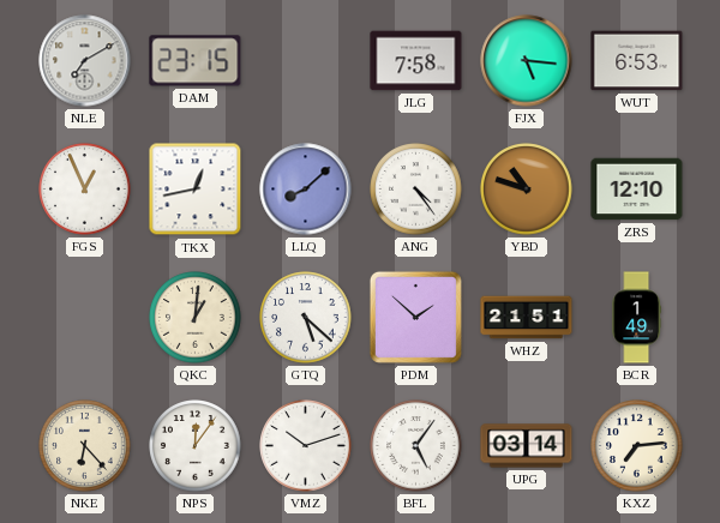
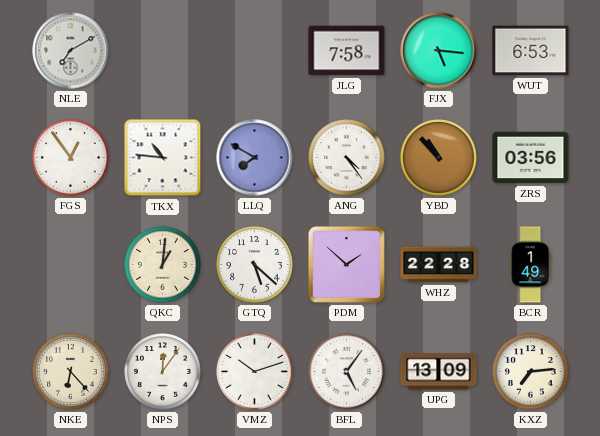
DAM: 23:15 -> none
FGS: 12:56 -> 12:54
TKX: 12:43 -> 10:46
LLQ: 8:08 -> 7:50
YBD: 10:48 -> 10:53
ZRS: 12:10 -> 03:56
WHZ: 21:51 -> 22:28
UPG: 03:14 -> 13:09
